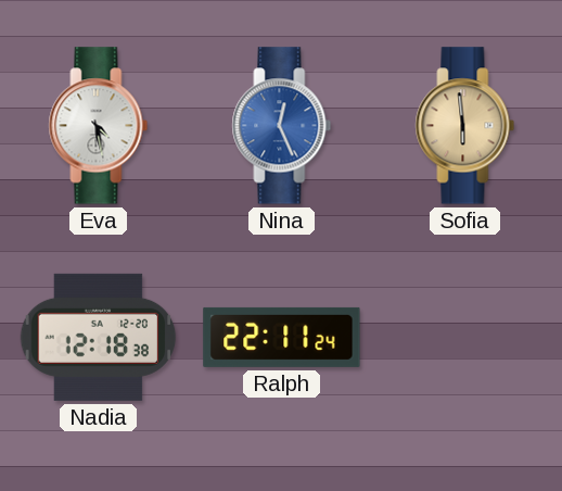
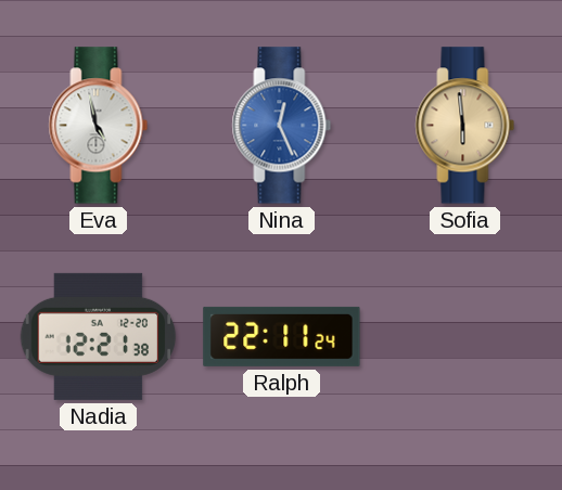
Eva: 4:28 -> 4:58
Nadia: 12:18 -> 12:21
